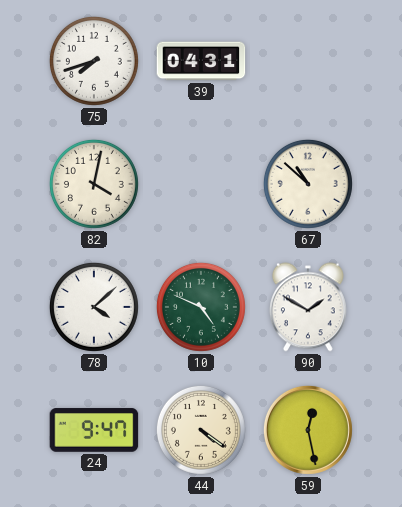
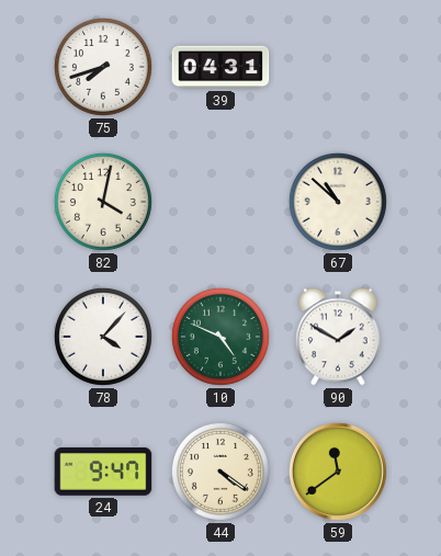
78: 4:08 -> 4:07
59: 12:28 -> 11:39
